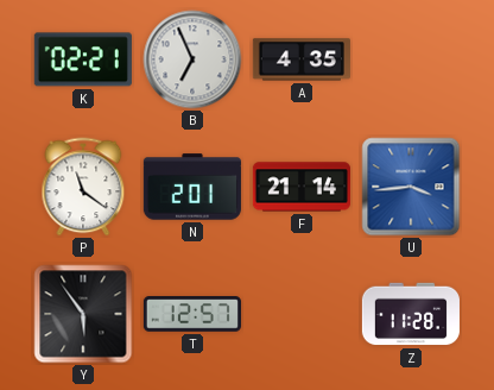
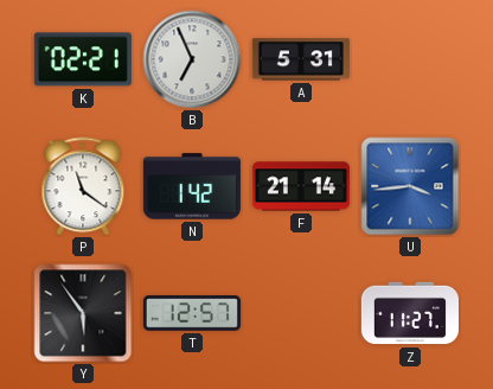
A: 4:35 -> 5:31
N: 2:01 -> 1:42
Z: 11:28 -> 11:27
